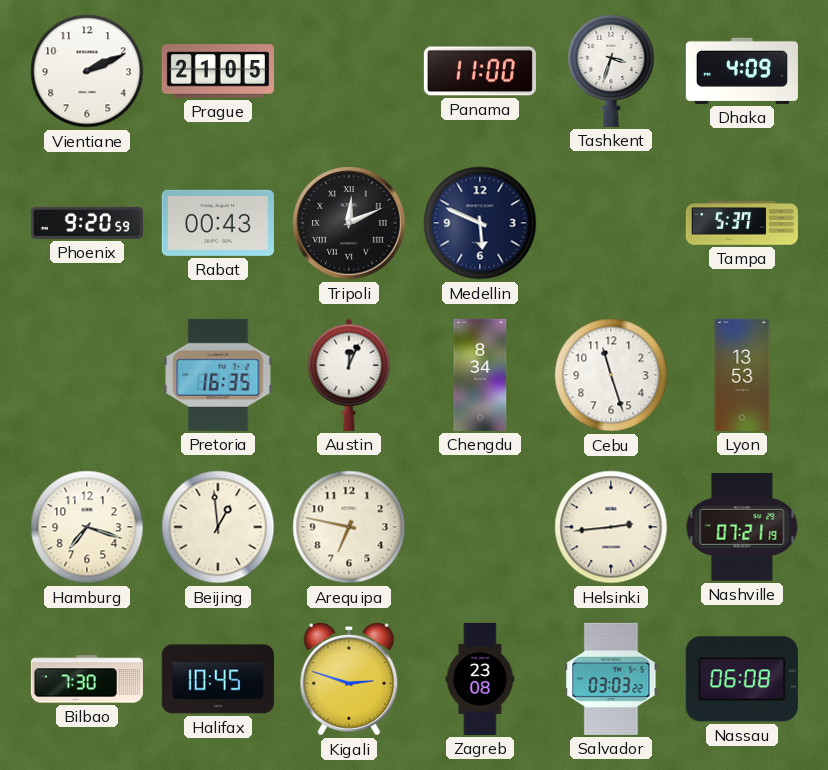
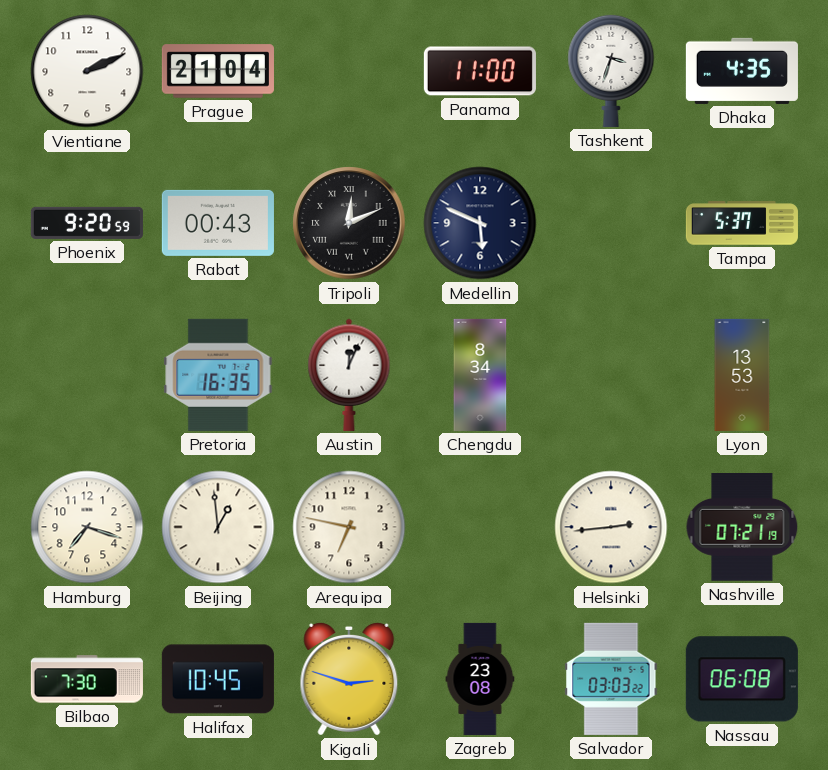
Prague: 21:05 -> 21:04
Dhaka: 4:09 -> 4:35
Cebu: 11:27 -> none
